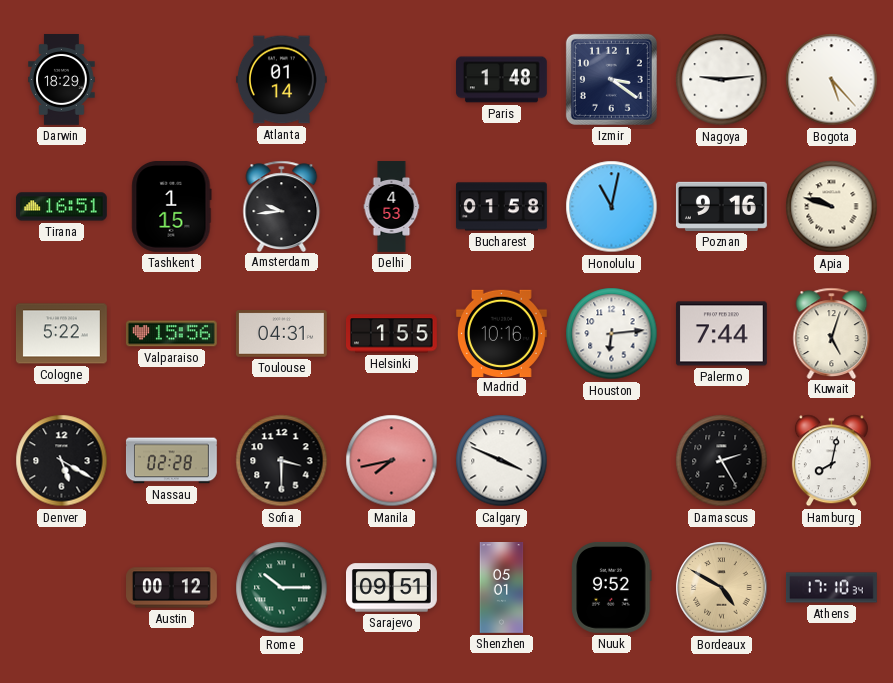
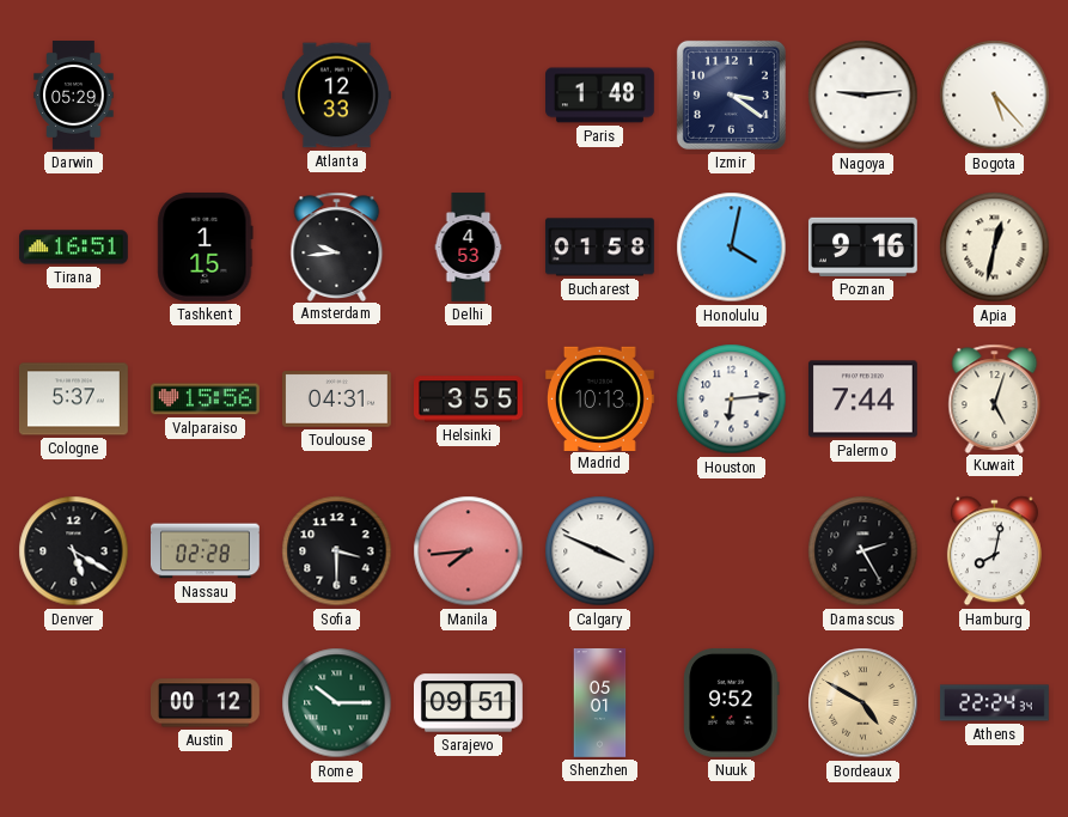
Darwin: 18:29 -> 05:29
Atlanta: 01:14 -> 12:33
Honolulu: 11:02 -> 4:02
Apia: 9:48 -> 12:32
Cologne: 5:22 -> 5:37
Helsinki: 1:55 -> 3:55
Madrid: 10:16 -> 10:13
Manila: 7:43 -> 7:44
Athens: 17:10 -> 22:24
